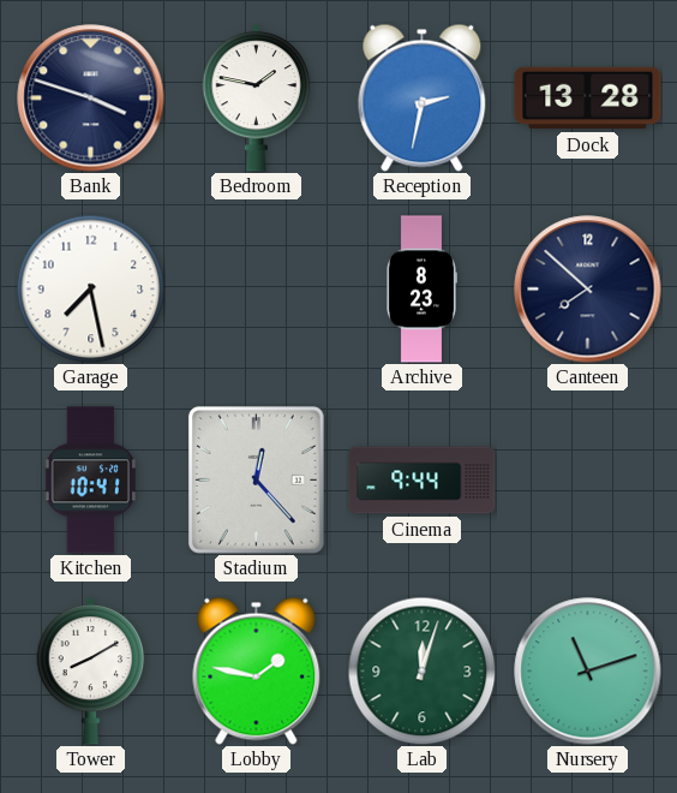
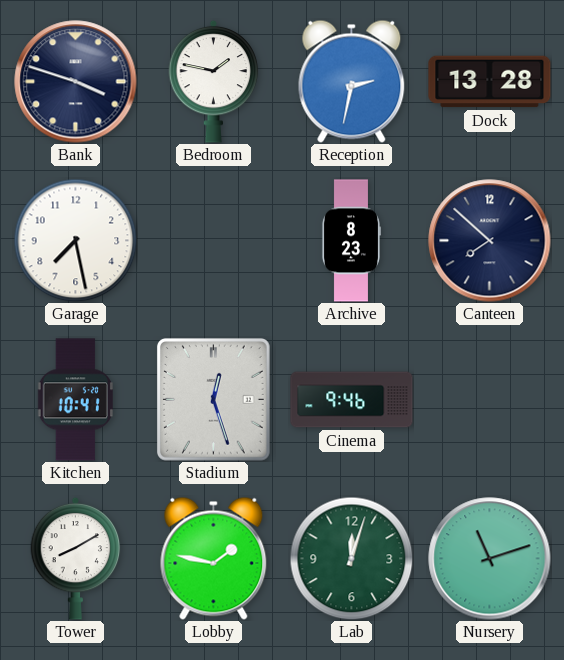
Stadium: 12:23 -> 12:27
Cinema: 9:44 -> 9:46
